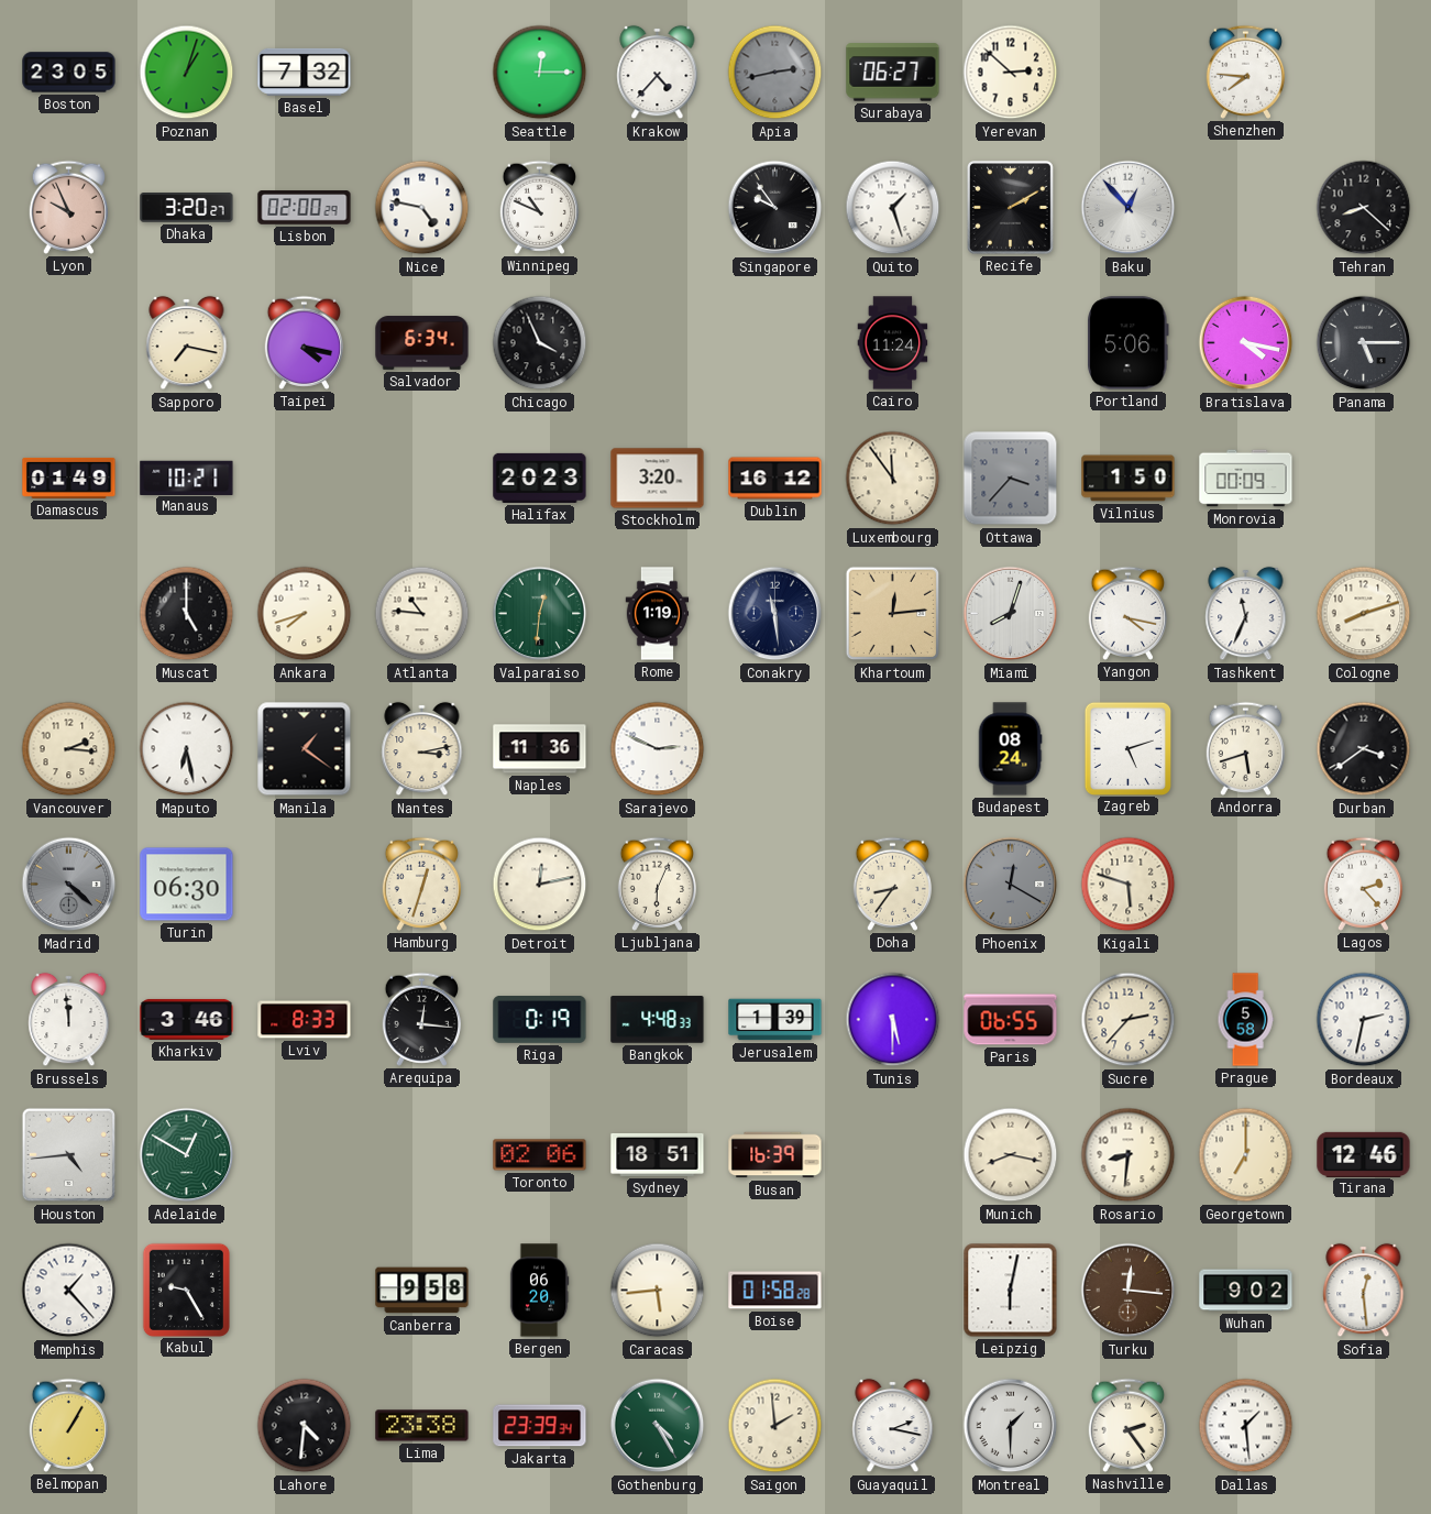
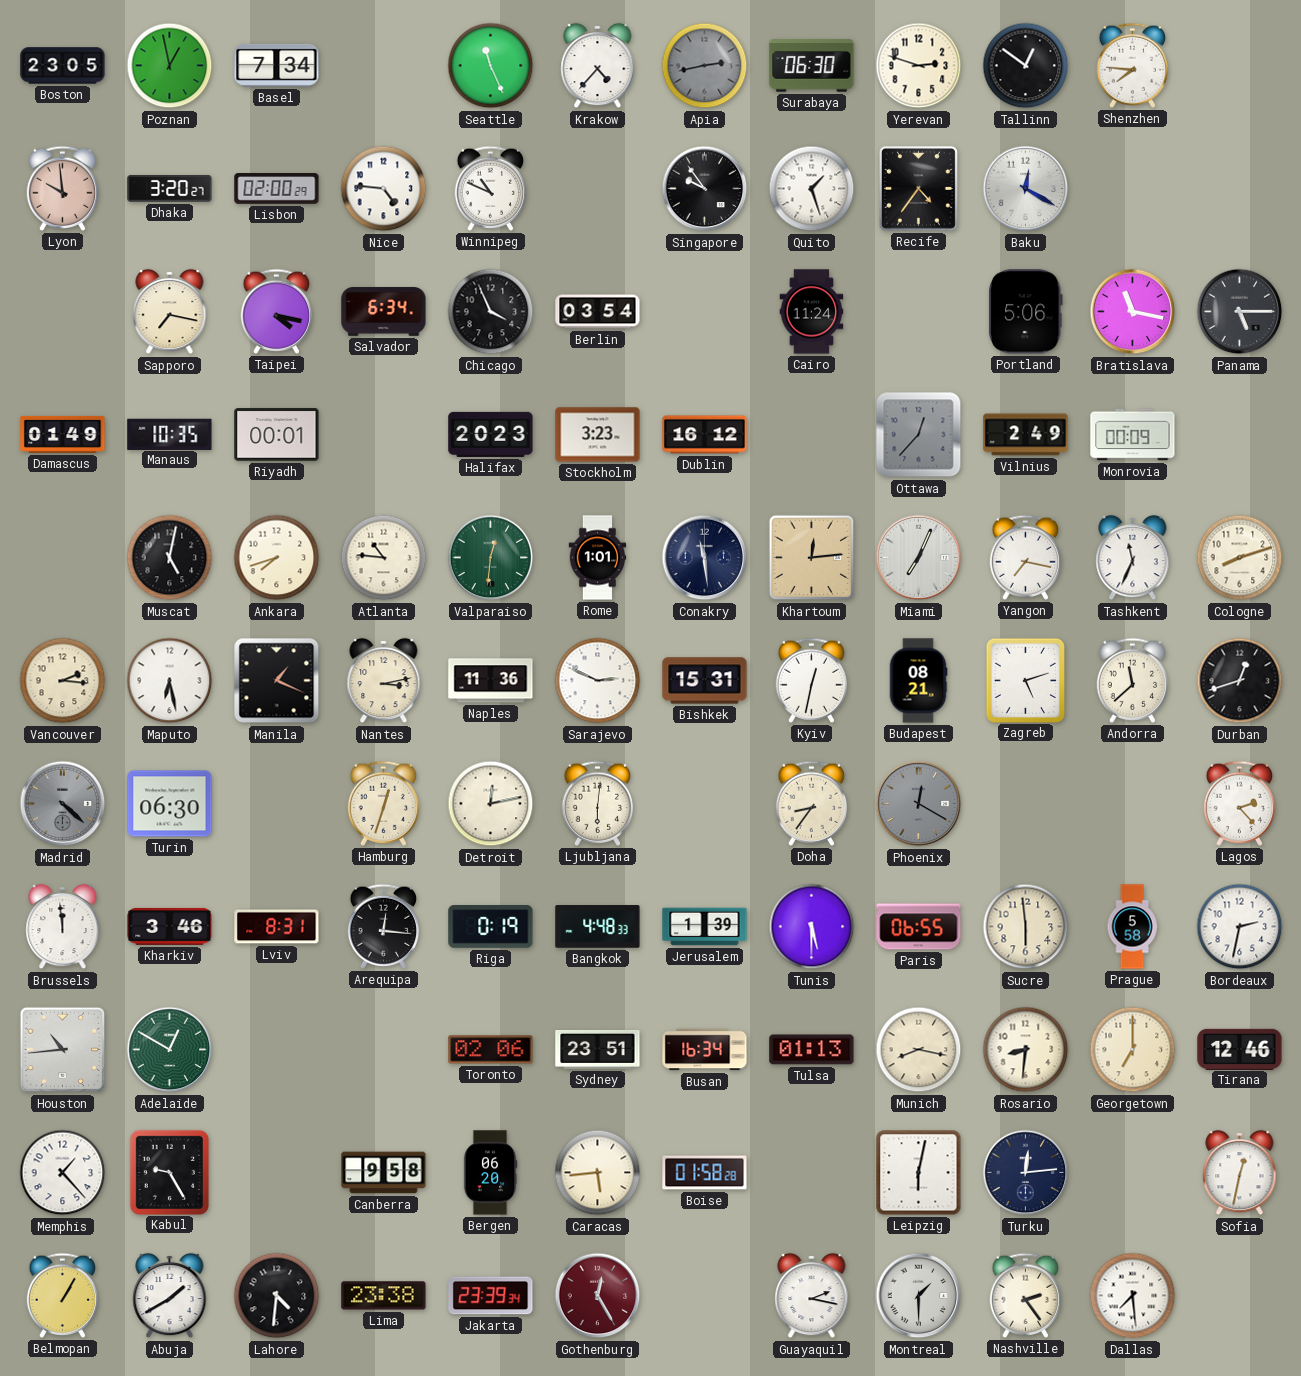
Poznan: 1:03 -> 12:58
Basel: 7:32 -> 7:34
Seattle: 12:15 -> 11:26
Surabaya: 06:27 -> 06:30
Yerevan: 2:52 -> 2:48
Tallinn: none -> 12:51
Lyon: 9:56 -> 9:59
Nice: 4:47 -> 4:46
Recife: 2:10 -> 4:36
Baku: 12:53 -> 12:20
Tehran: 8:22 -> none
Berlin: none -> 03:54
Bratislava: 4:17 -> 11:17
Manaus: 10:21 -> 10:35
Riyadh: none -> 00:01
Stockholm: 3:20 -> 3:23
Luxembourg: 11:54 -> none
Ottawa: 3:37 -> 12:37
Vilnius: 1:50 -> 2:49
Muscat: 5:00 -> 5:02
Rome: 1:19 -> 1:01
Miami: 8:03 -> 7:04
Yangon: 4:17 -> 7:17
Manila: 1:21 -> 1:19
Bishkek: none -> 15:31
Kyiv: none -> 12:32
Budapest: 08:24 -> 08:21
Andorra: 5:42 -> 11:38
Durban: 3:39 -> 12:42
Ljubljana: 6:04 -> 6:01
Kigali: 5:48 -> none
Lviv: 8:33 -> 8:31
Sucre: 2:37 -> 5:59
Houston: 4:44 -> 10:44
Sydney: 18:51 -> 23:51
Busan: 16:39 -> 16:34
Tulsa: none -> 01:13
Turku: 12:16 -> 12:14
Turku dial: brown -> navy
Wuhan: 9:02 -> none
Sofia: 12:29 -> 12:32
Abuja: none -> 1:40
Gothenburg: 4:25 -> 12:25
Gothenburg dial: green -> burgundy
Saigon: 1:59 -> none
Dallas: 1:29 -> 7:29
